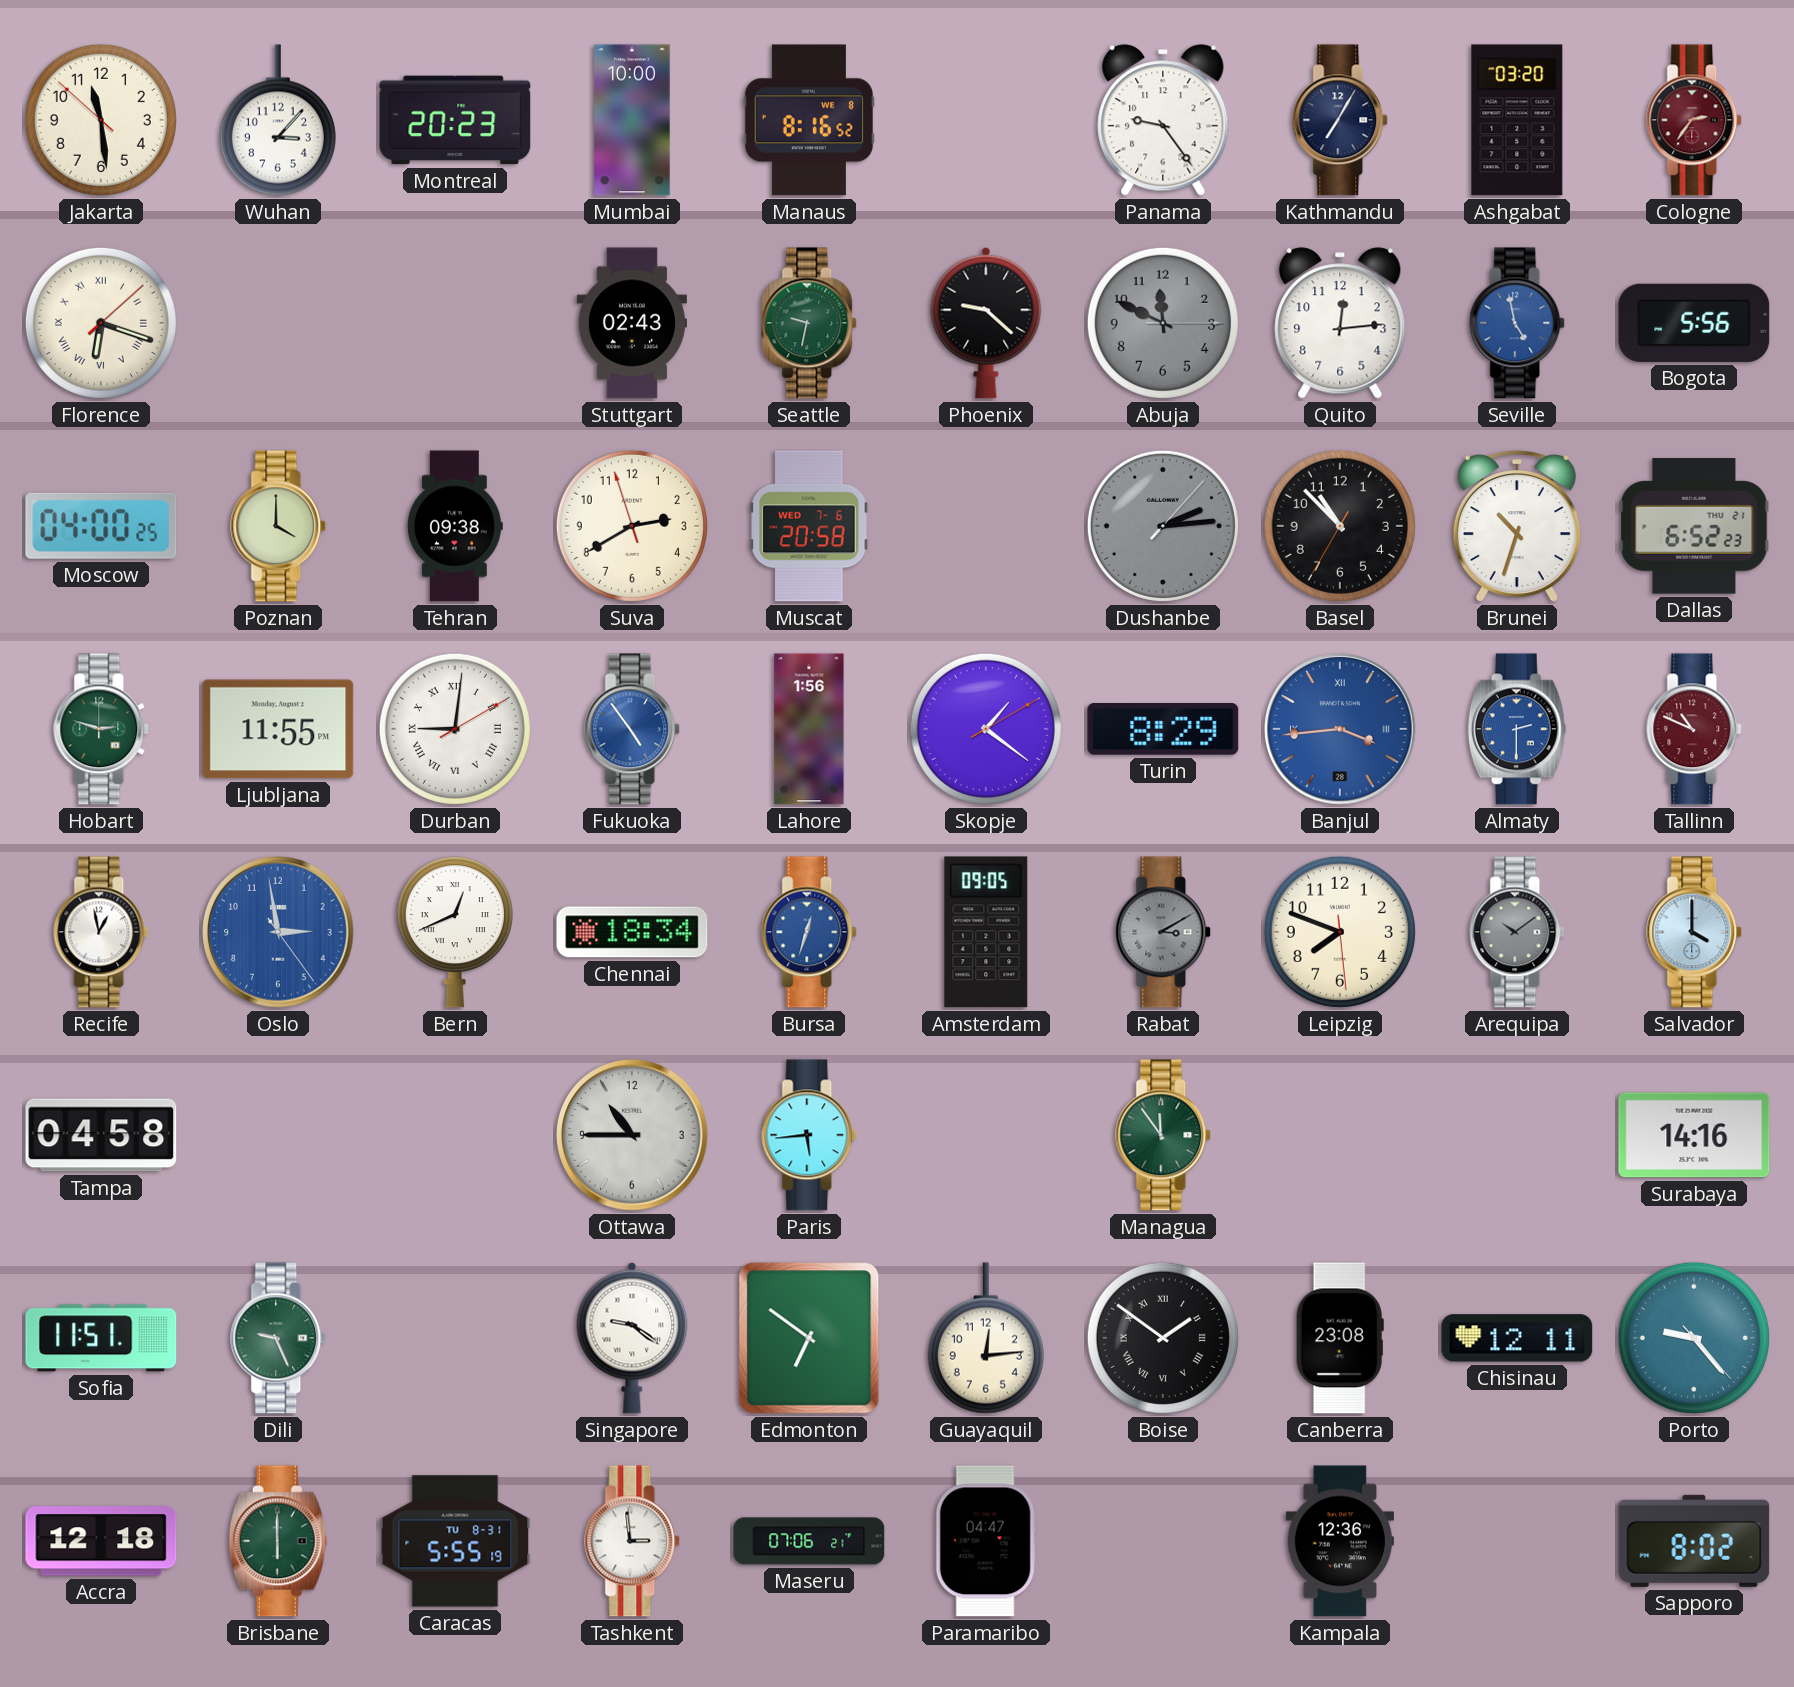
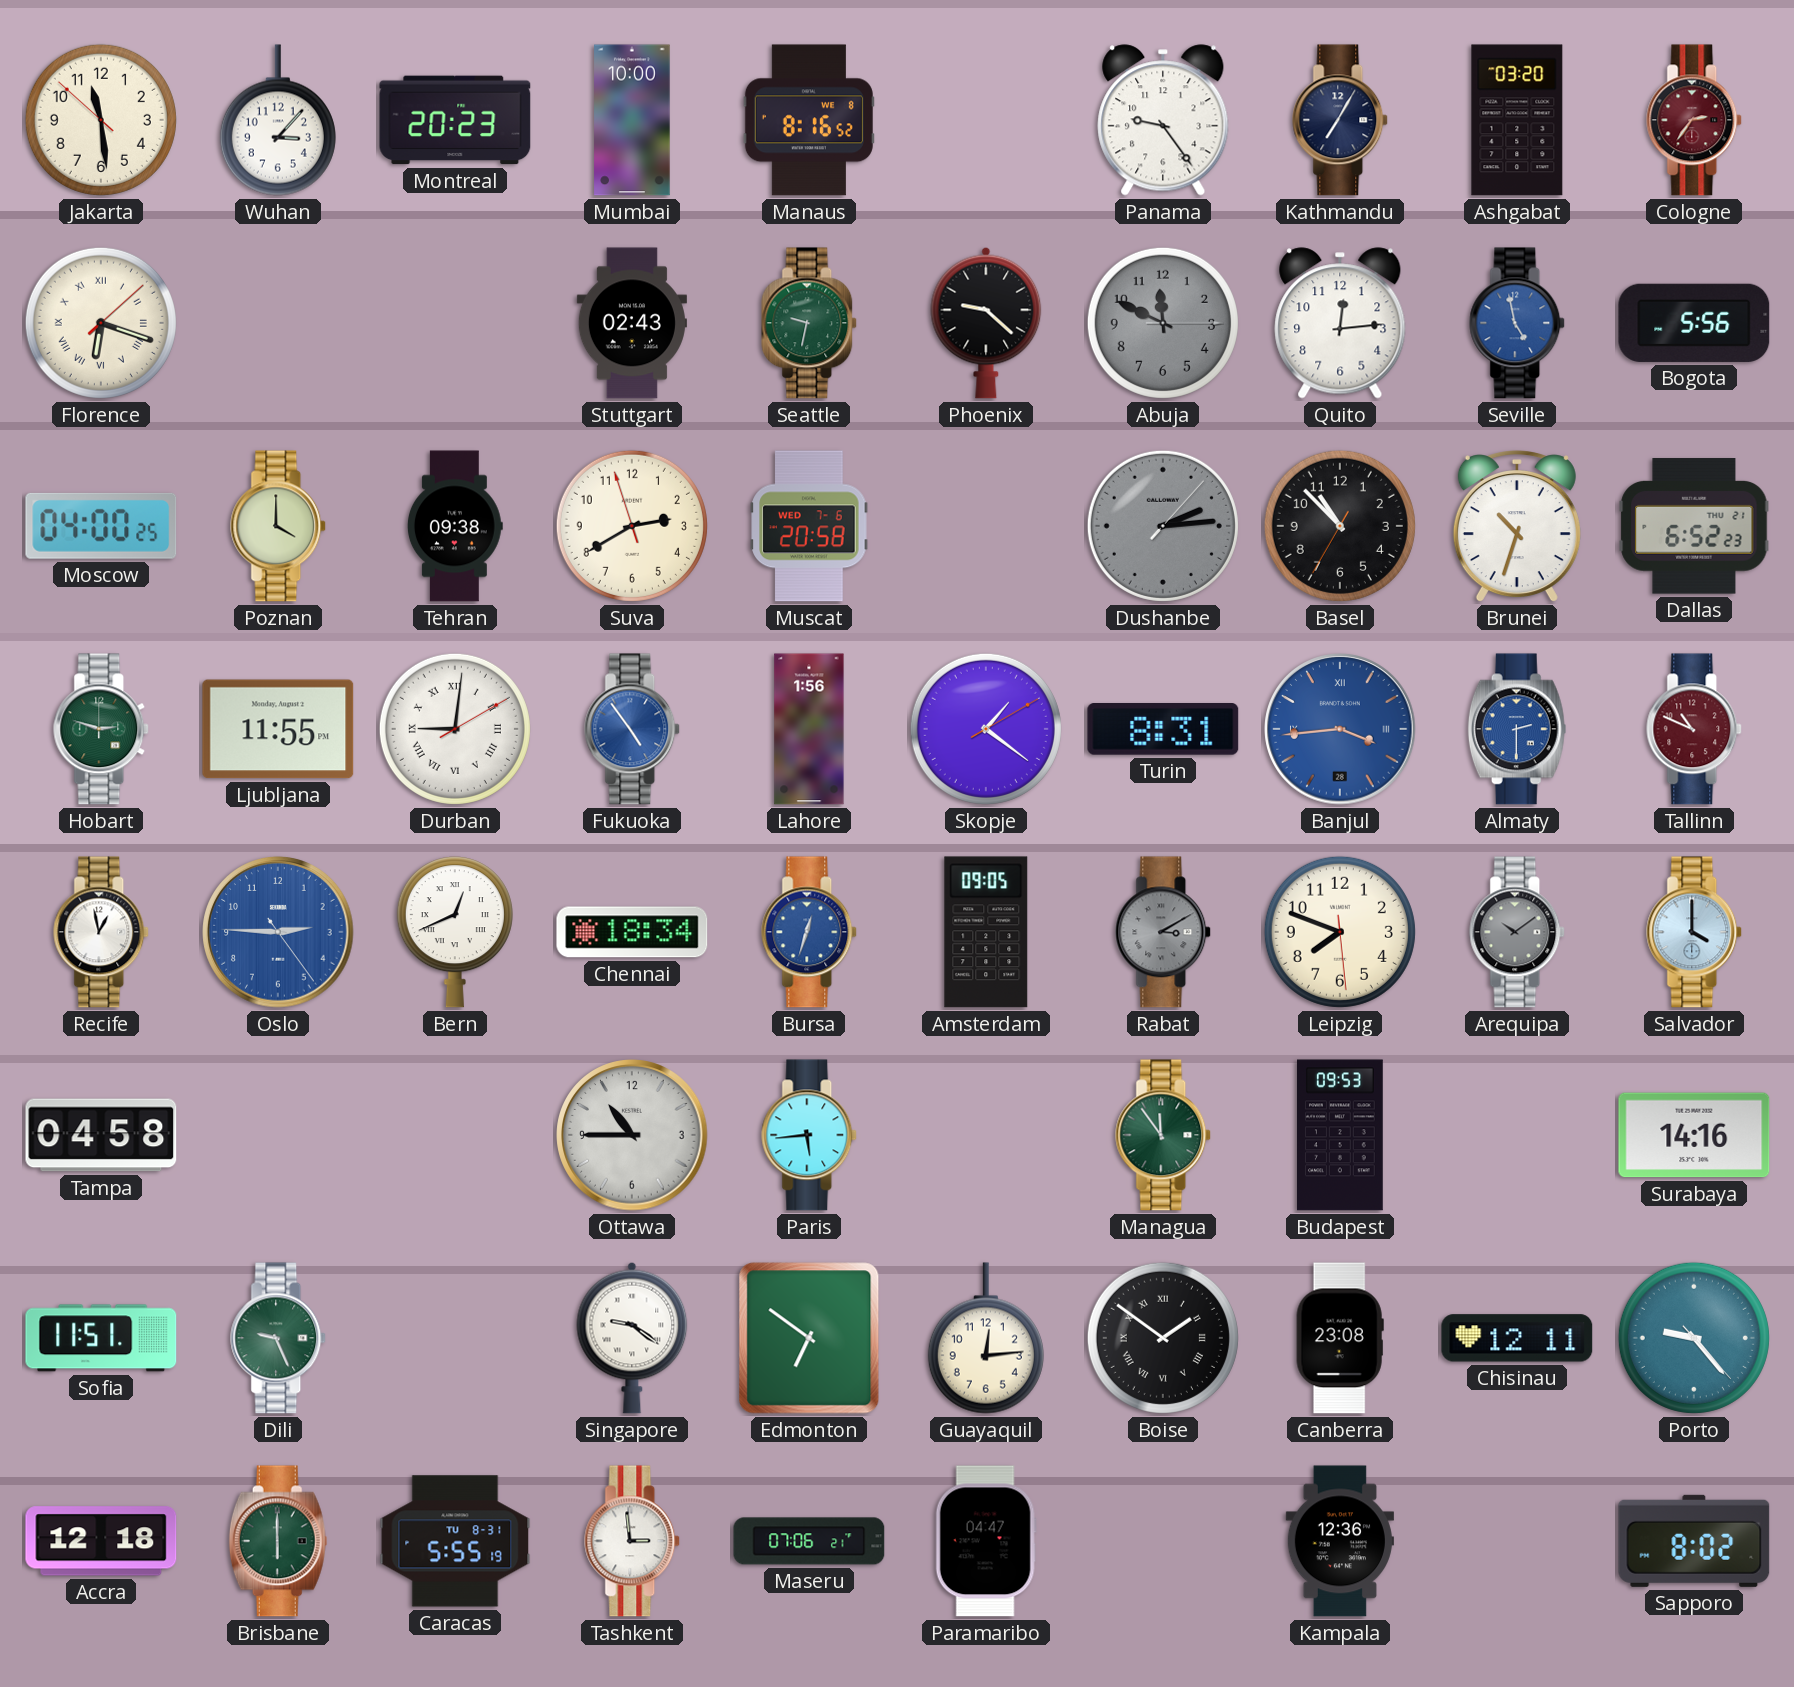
Turin: 8:29 -> 8:31
Oslo: 2:58 -> 2:45
Budapest: none -> 09:53
